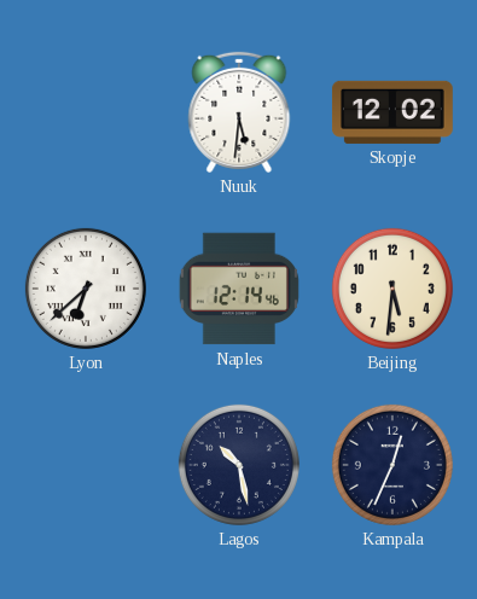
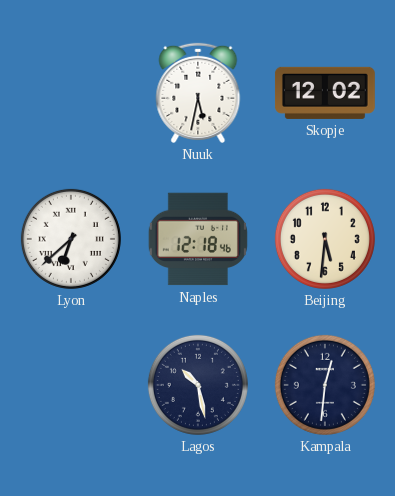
Nuuk: 5:31 -> 5:32
Naples: 12:14 -> 12:18
Kampala: 12:34 -> 12:31
